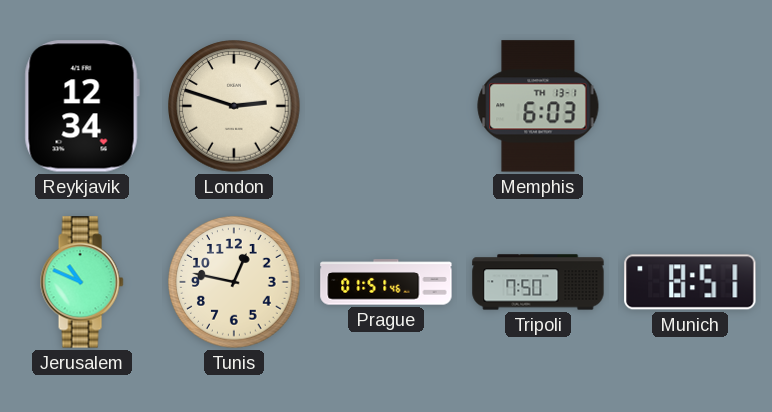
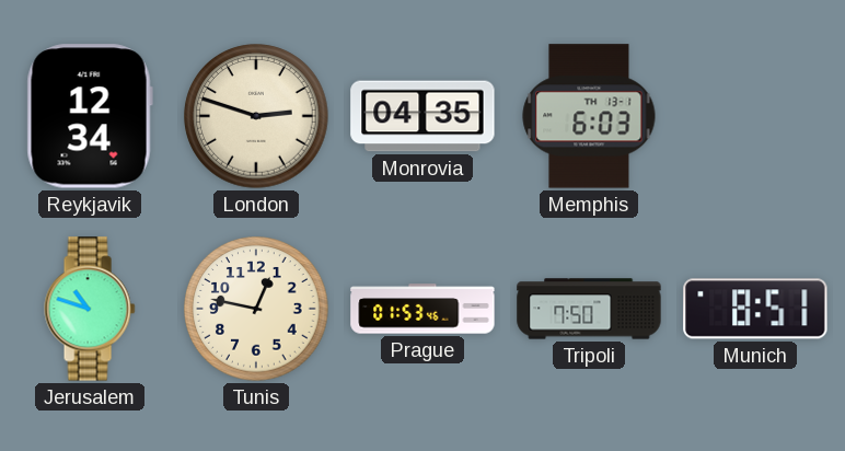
Monrovia: none -> 04:35
Jerusalem: 10:49 -> 10:48
Prague: 01:51 -> 01:53
